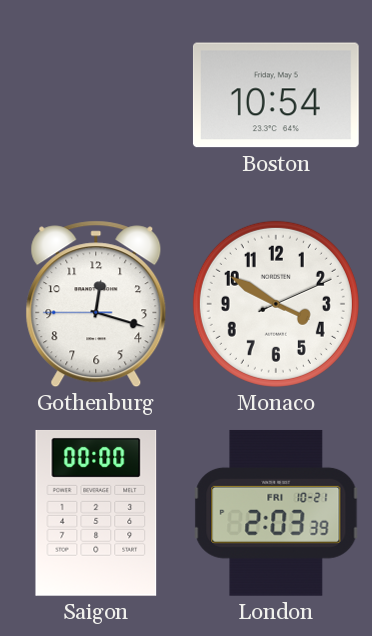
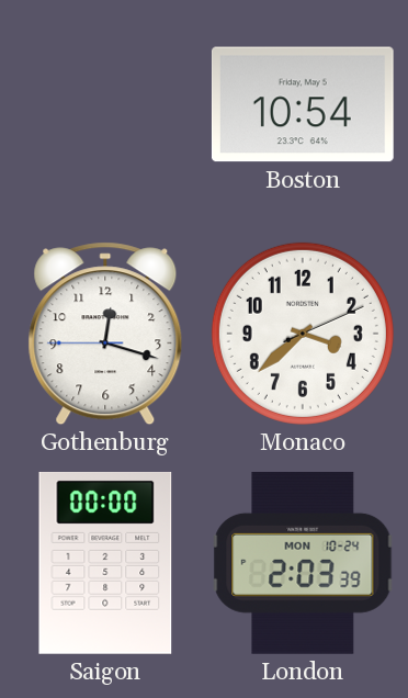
Monaco: 3:50 -> 3:38
London date: FRI 10-21 -> MON 10-24
